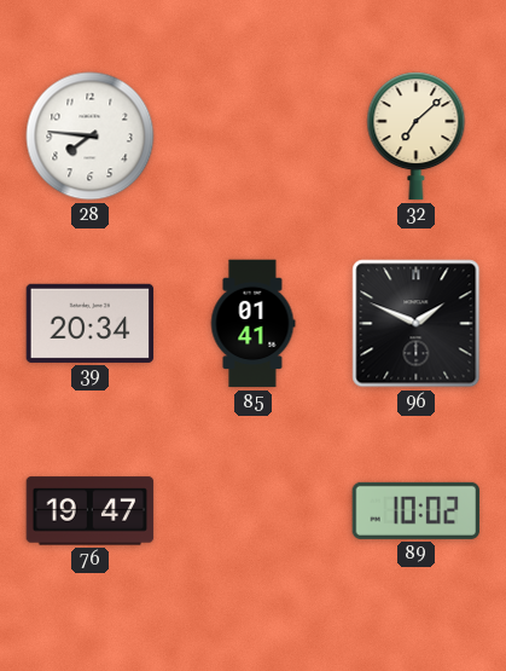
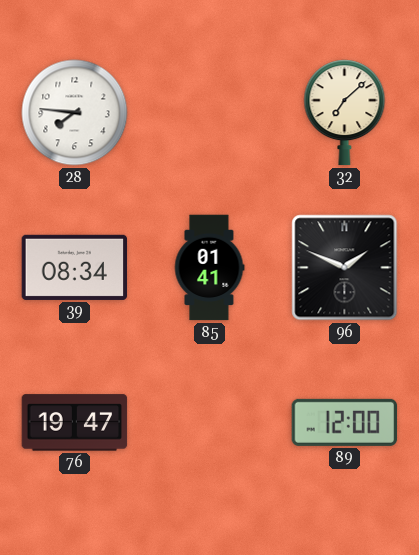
39: 20:34 -> 08:34
89: 10:02 -> 12:00
